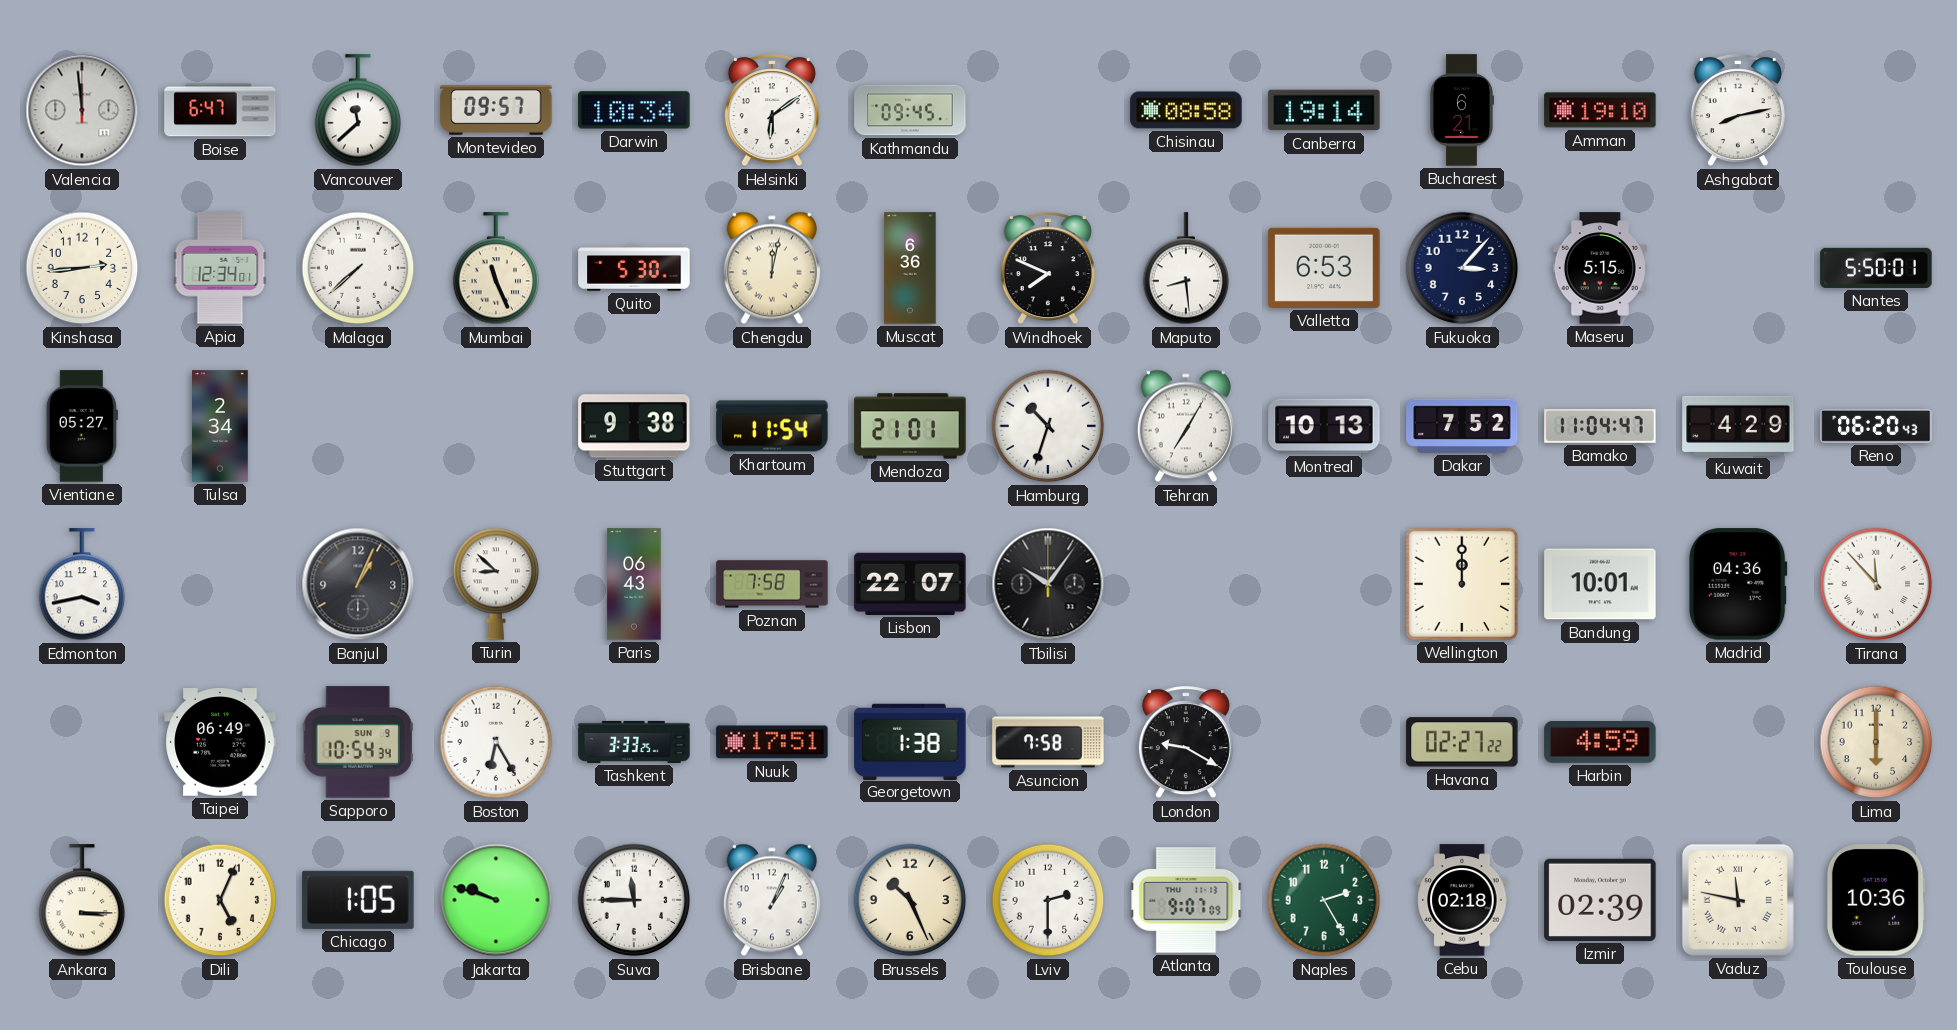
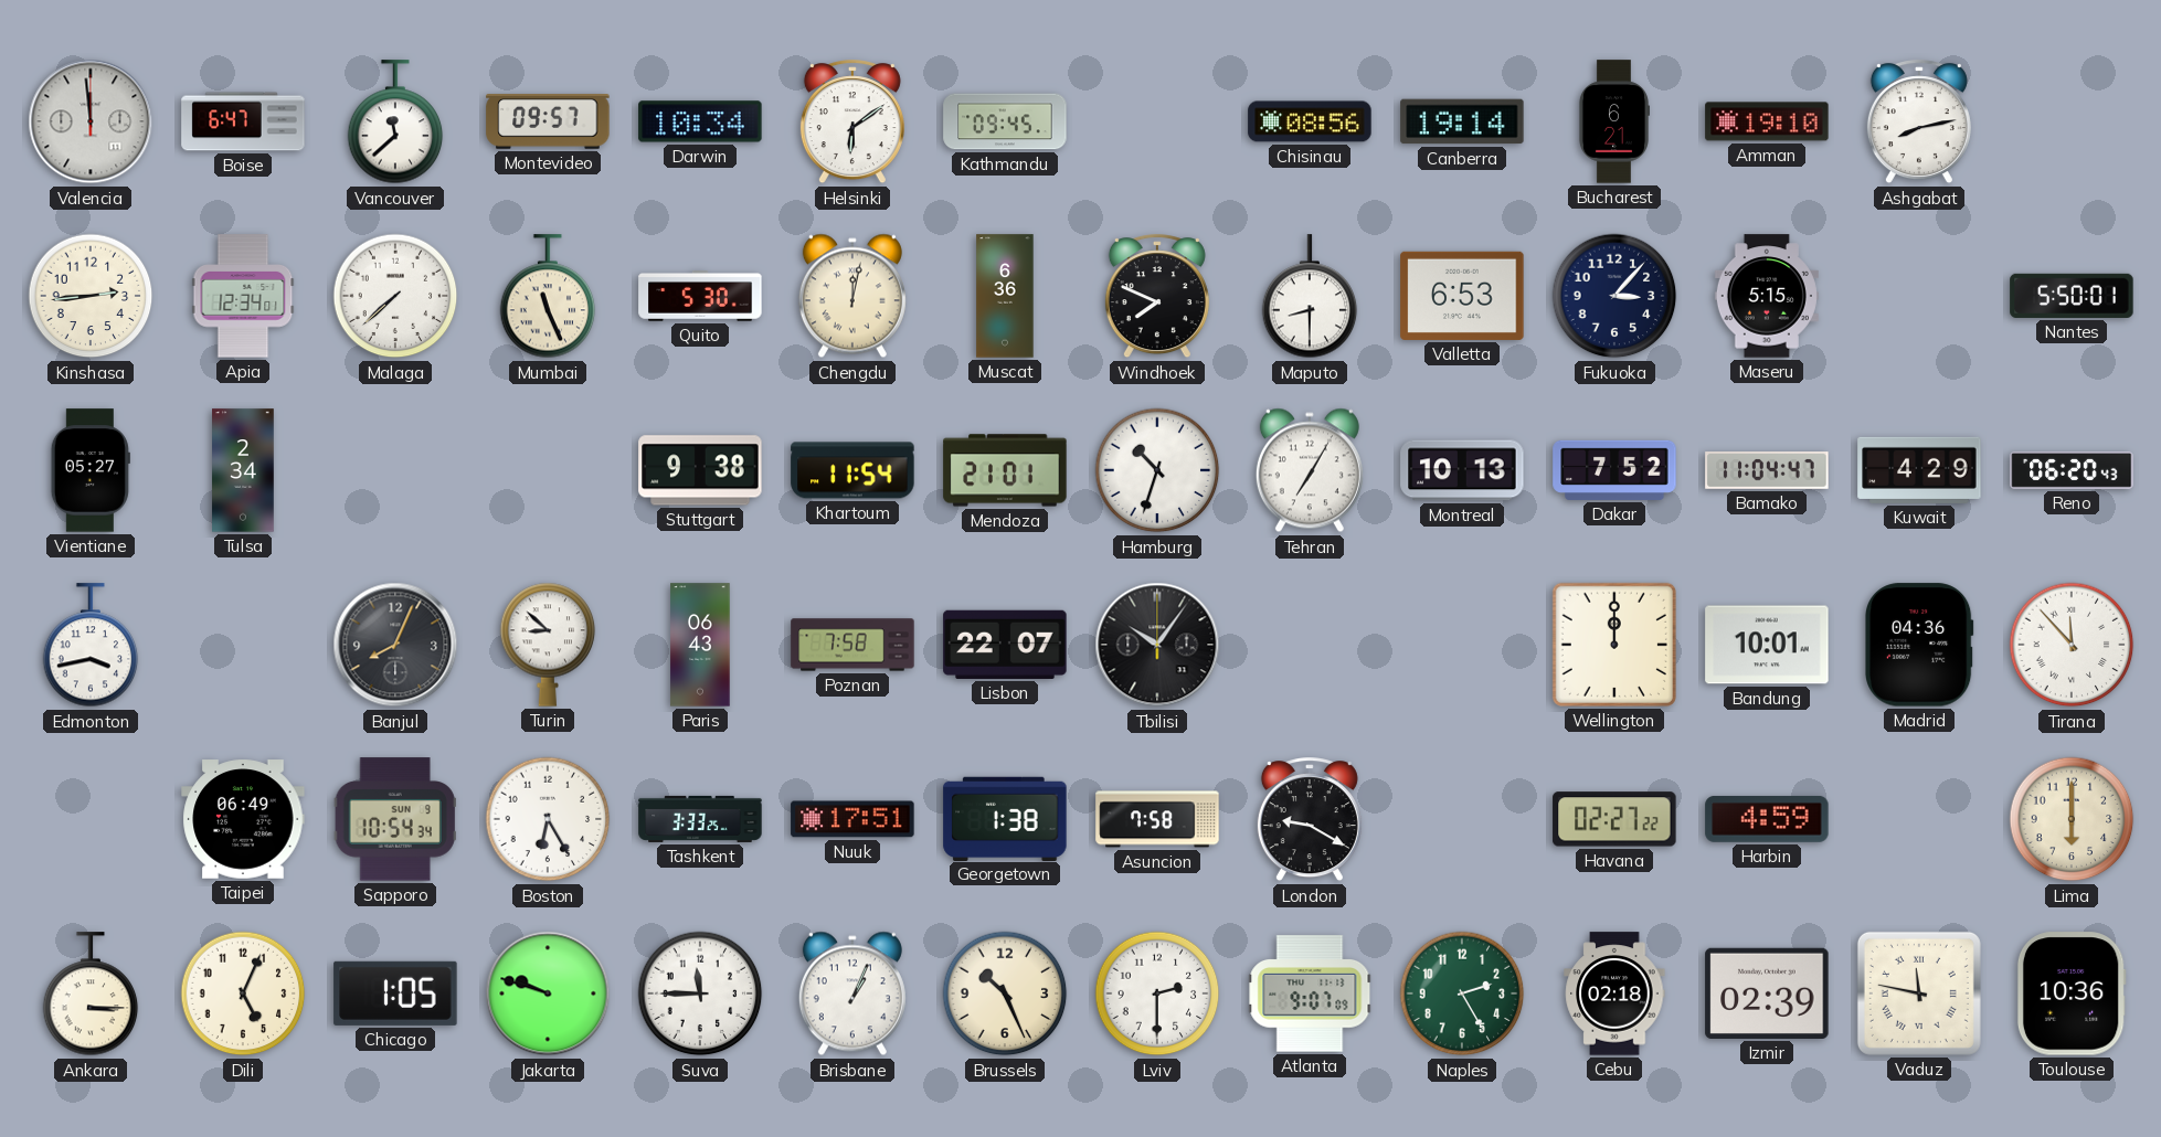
Chisinau: 08:58 -> 08:56
Maputo: 8:29 -> 8:30
Banjul: 1:04 -> 8:04
